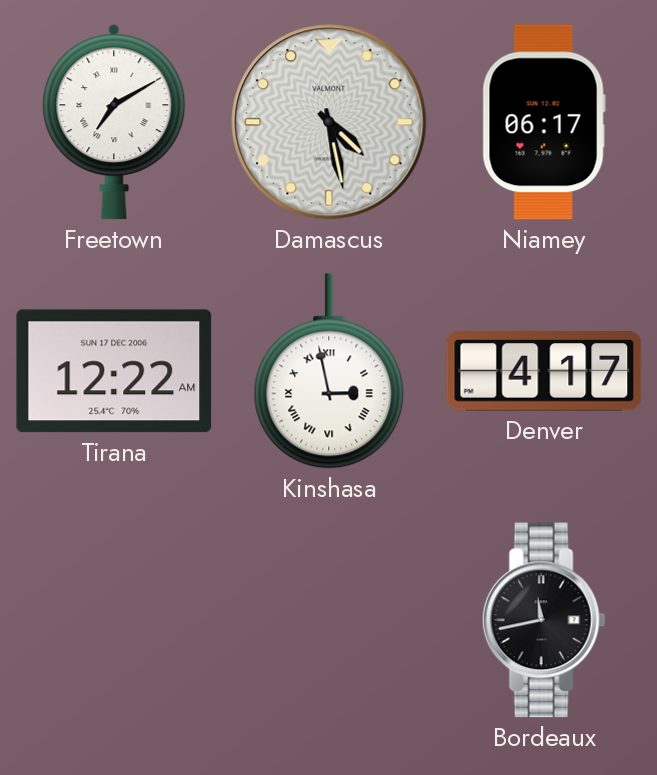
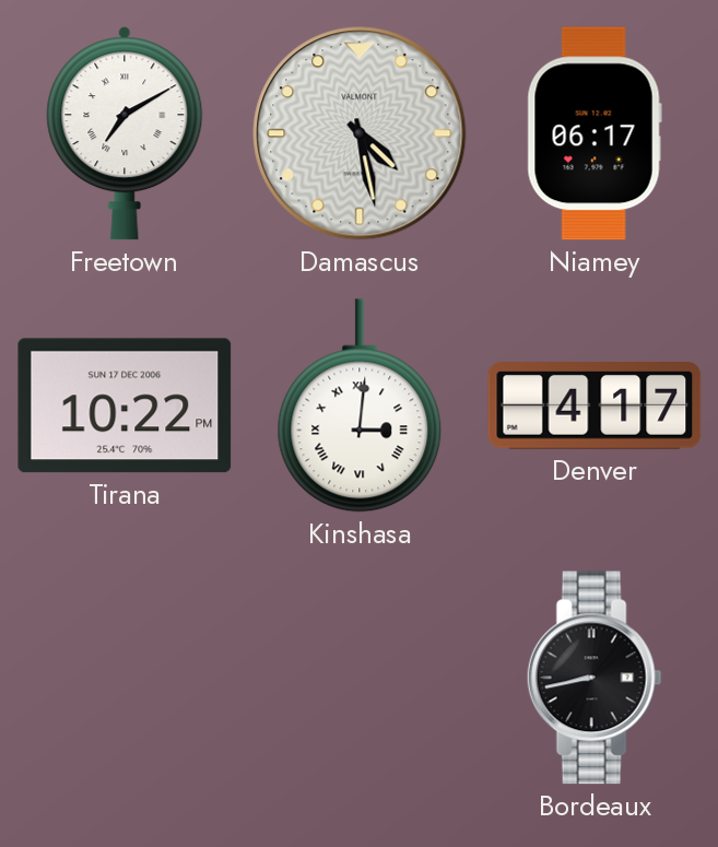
Tirana: 12:22 -> 10:22
Kinshasa: 2:58 -> 3:01
Bordeaux: 11:43 -> 8:43
